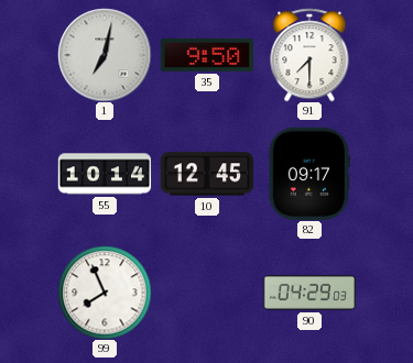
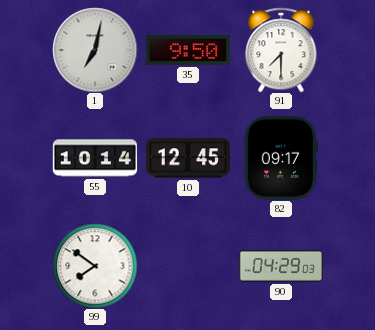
99: 7:56 -> 7:51
